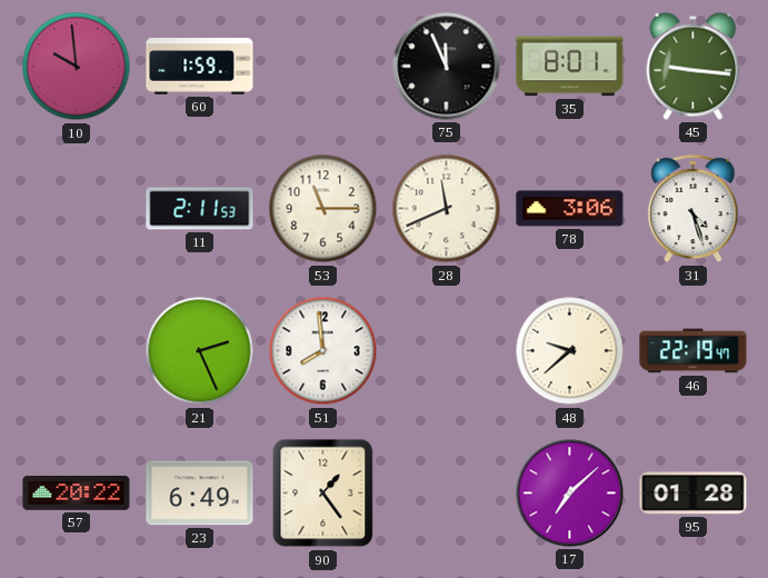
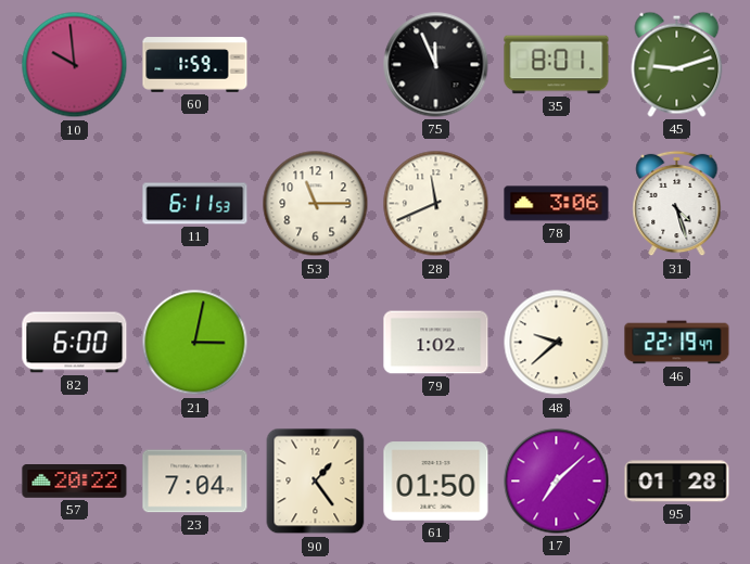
45: 9:16 -> 9:12
11: 2:11 -> 6:11
82: none -> 6:00
21: 2:26 -> 3:02
51: 7:59 -> none
79: none -> 1:02
23: 6:49 -> 7:04
61: none -> 01:50
